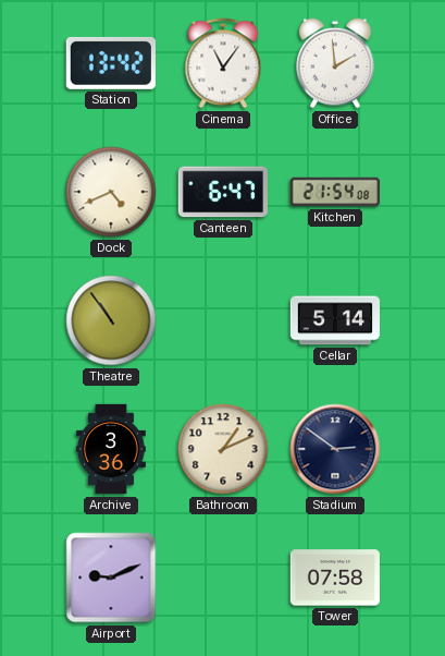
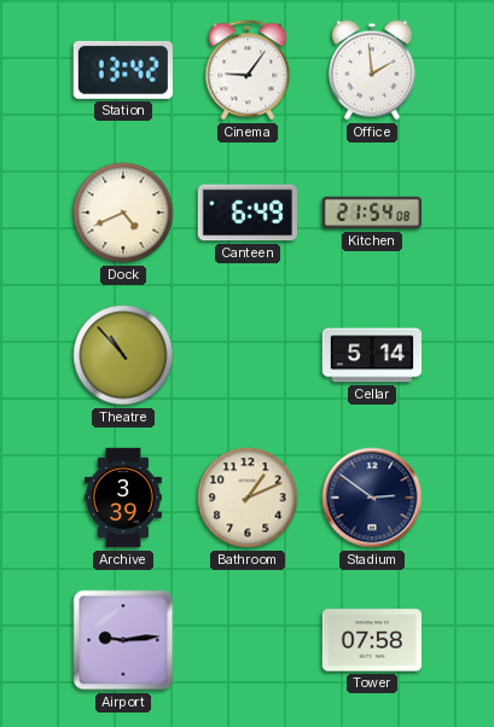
Cinema: 11:06 -> 9:06
Canteen: 6:47 -> 6:49
Theatre: 10:54 -> 10:53
Archive: 3:36 -> 3:39
Airport: 9:11 -> 9:14
